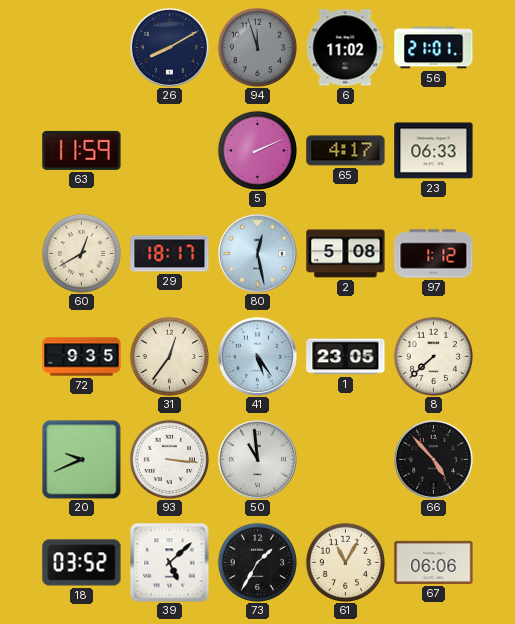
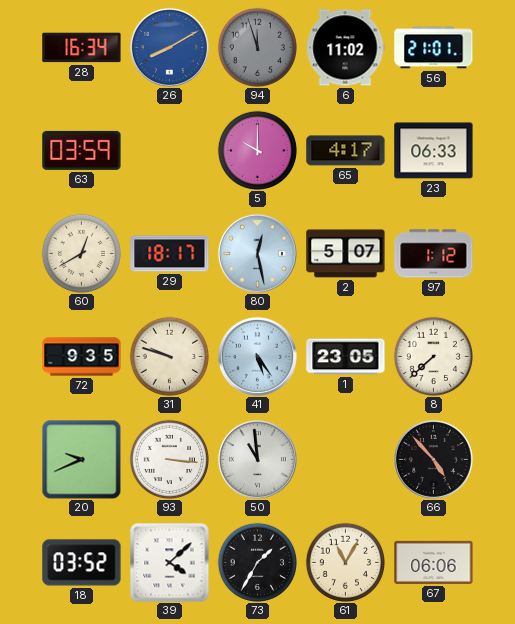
28: none -> 16:34
26 dial: navy -> blue
63: 11:59 -> 03:59
5: 2:11 -> 10:00
2: 5:08 -> 5:07
31: 12:36 -> 9:48
39: 5:08 -> 4:08
